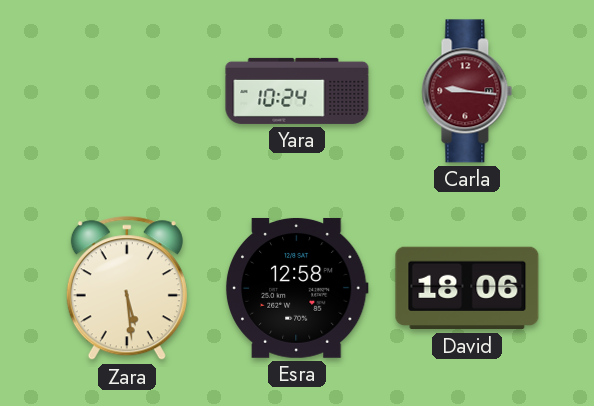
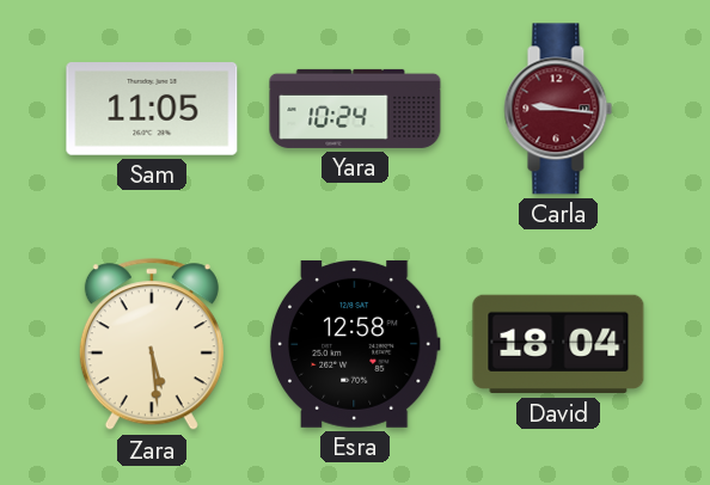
Sam: none -> 11:05
David: 18:06 -> 18:04
